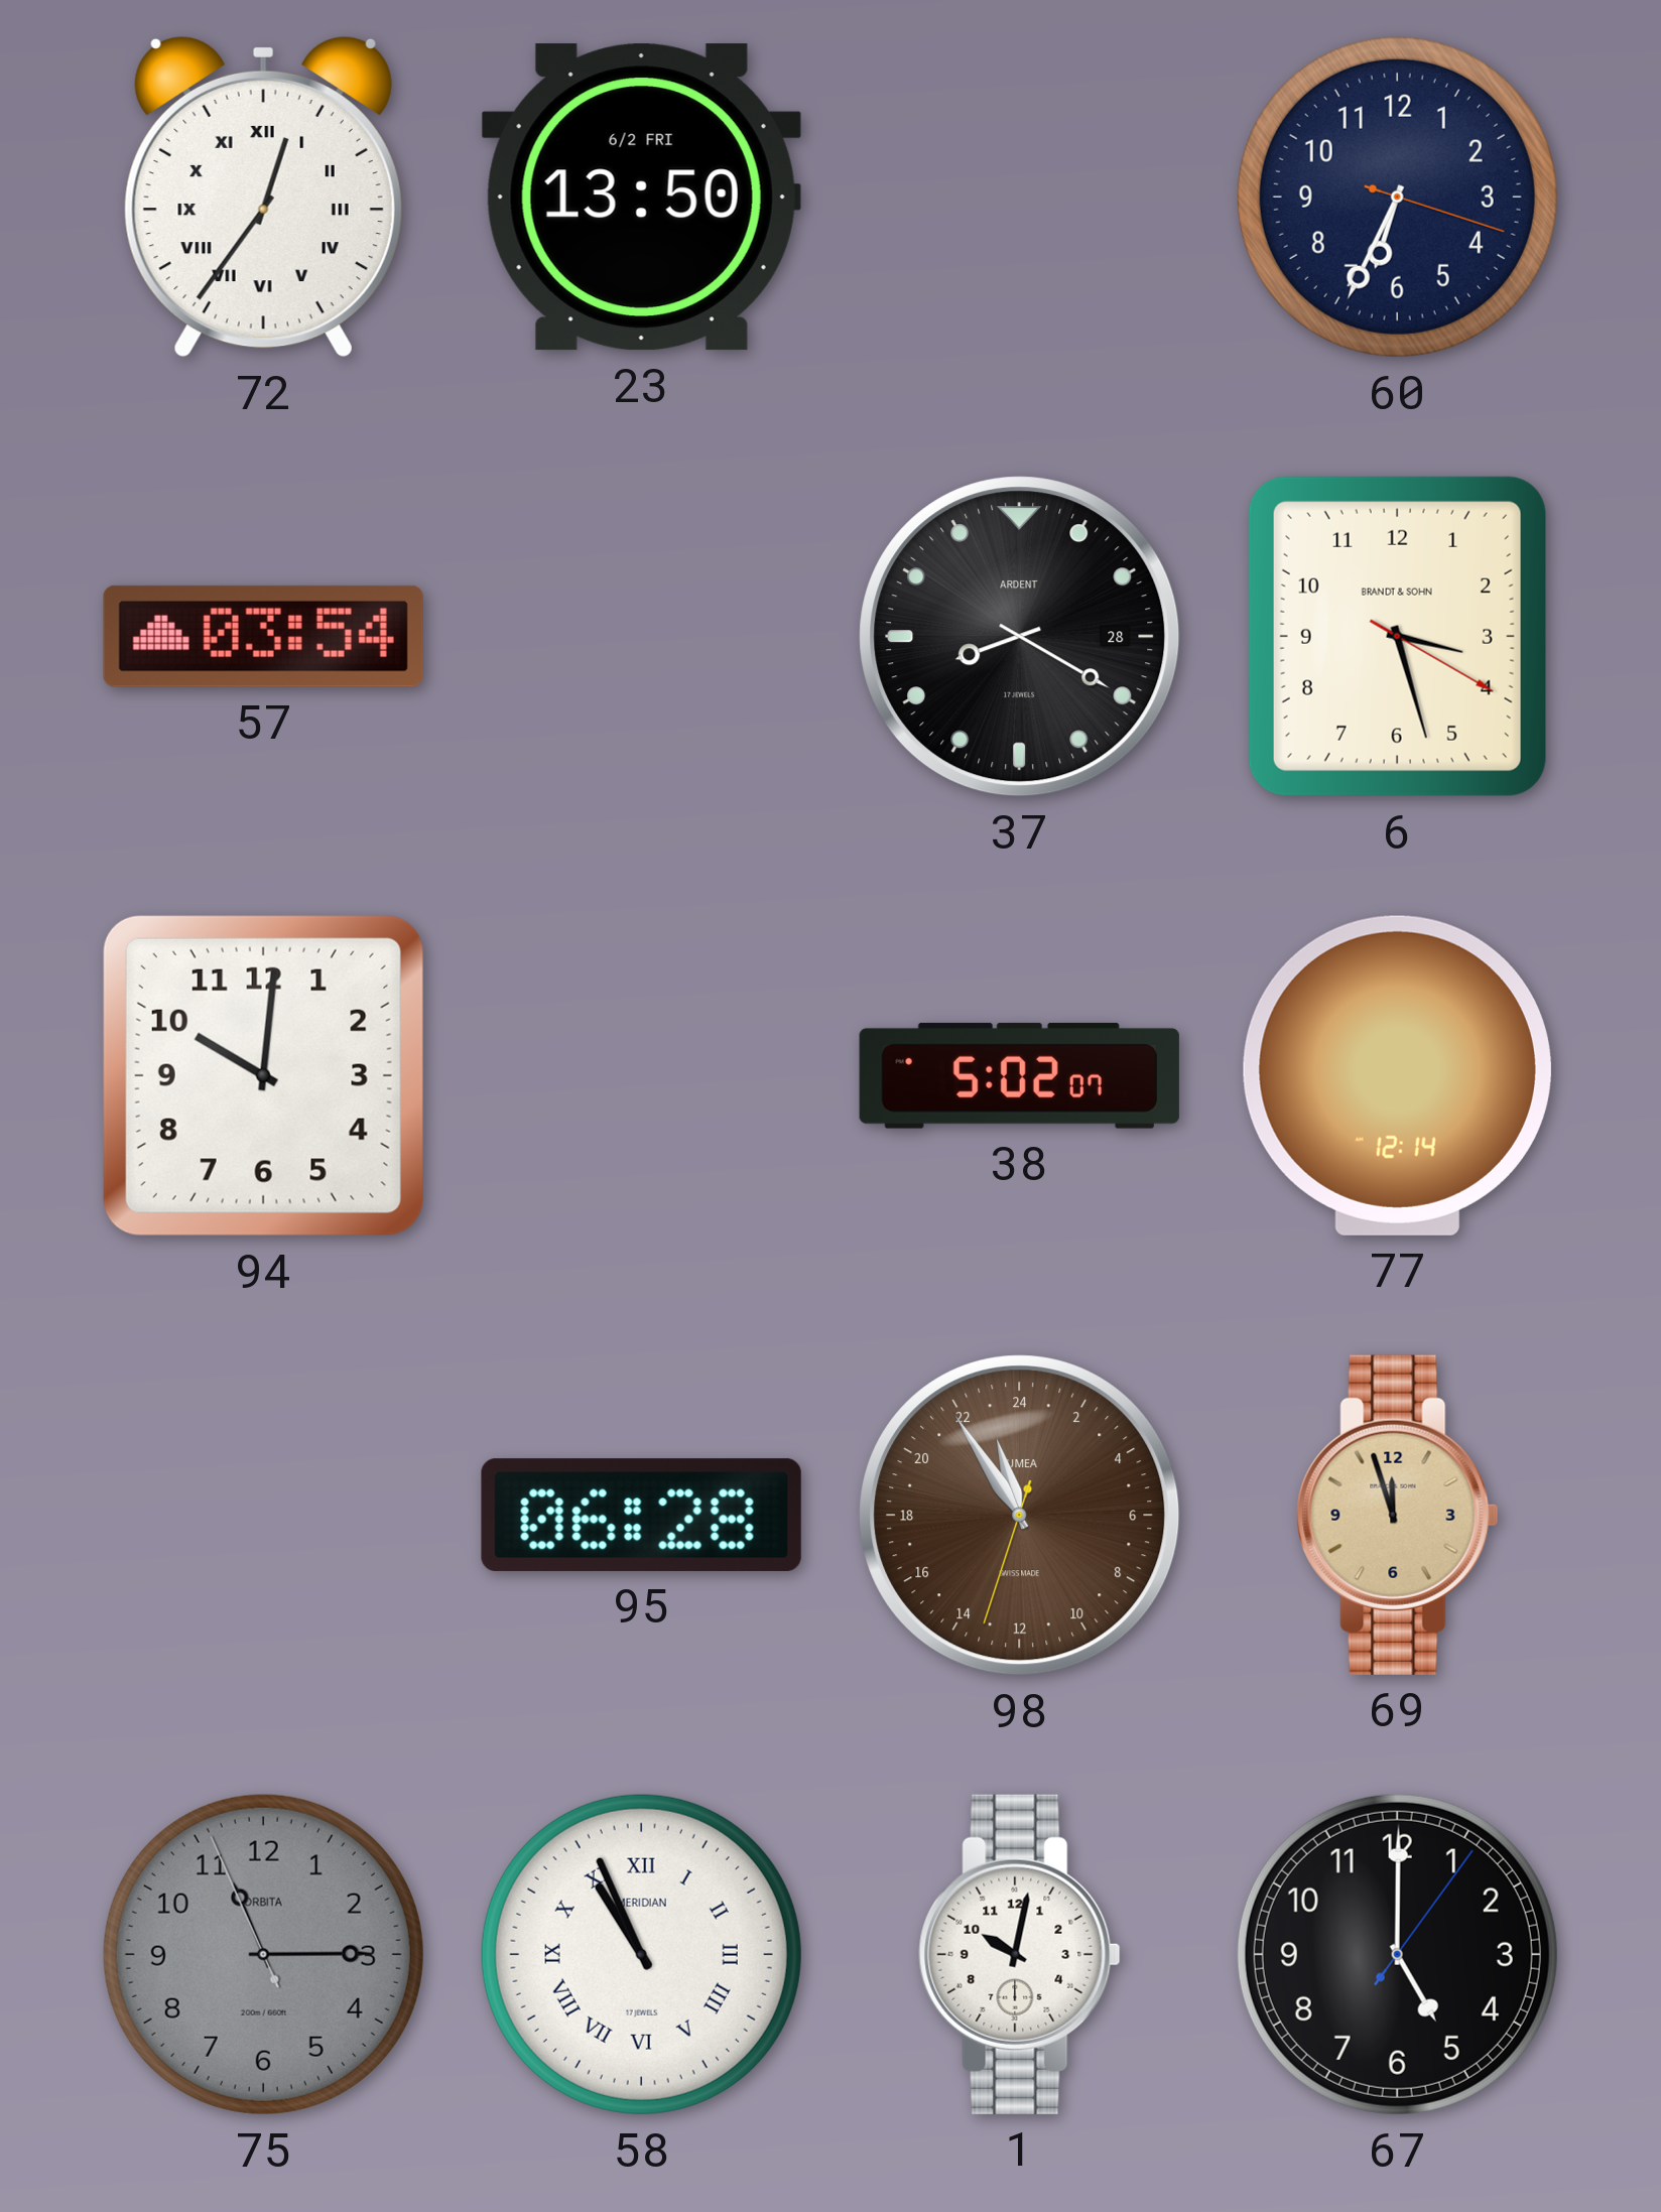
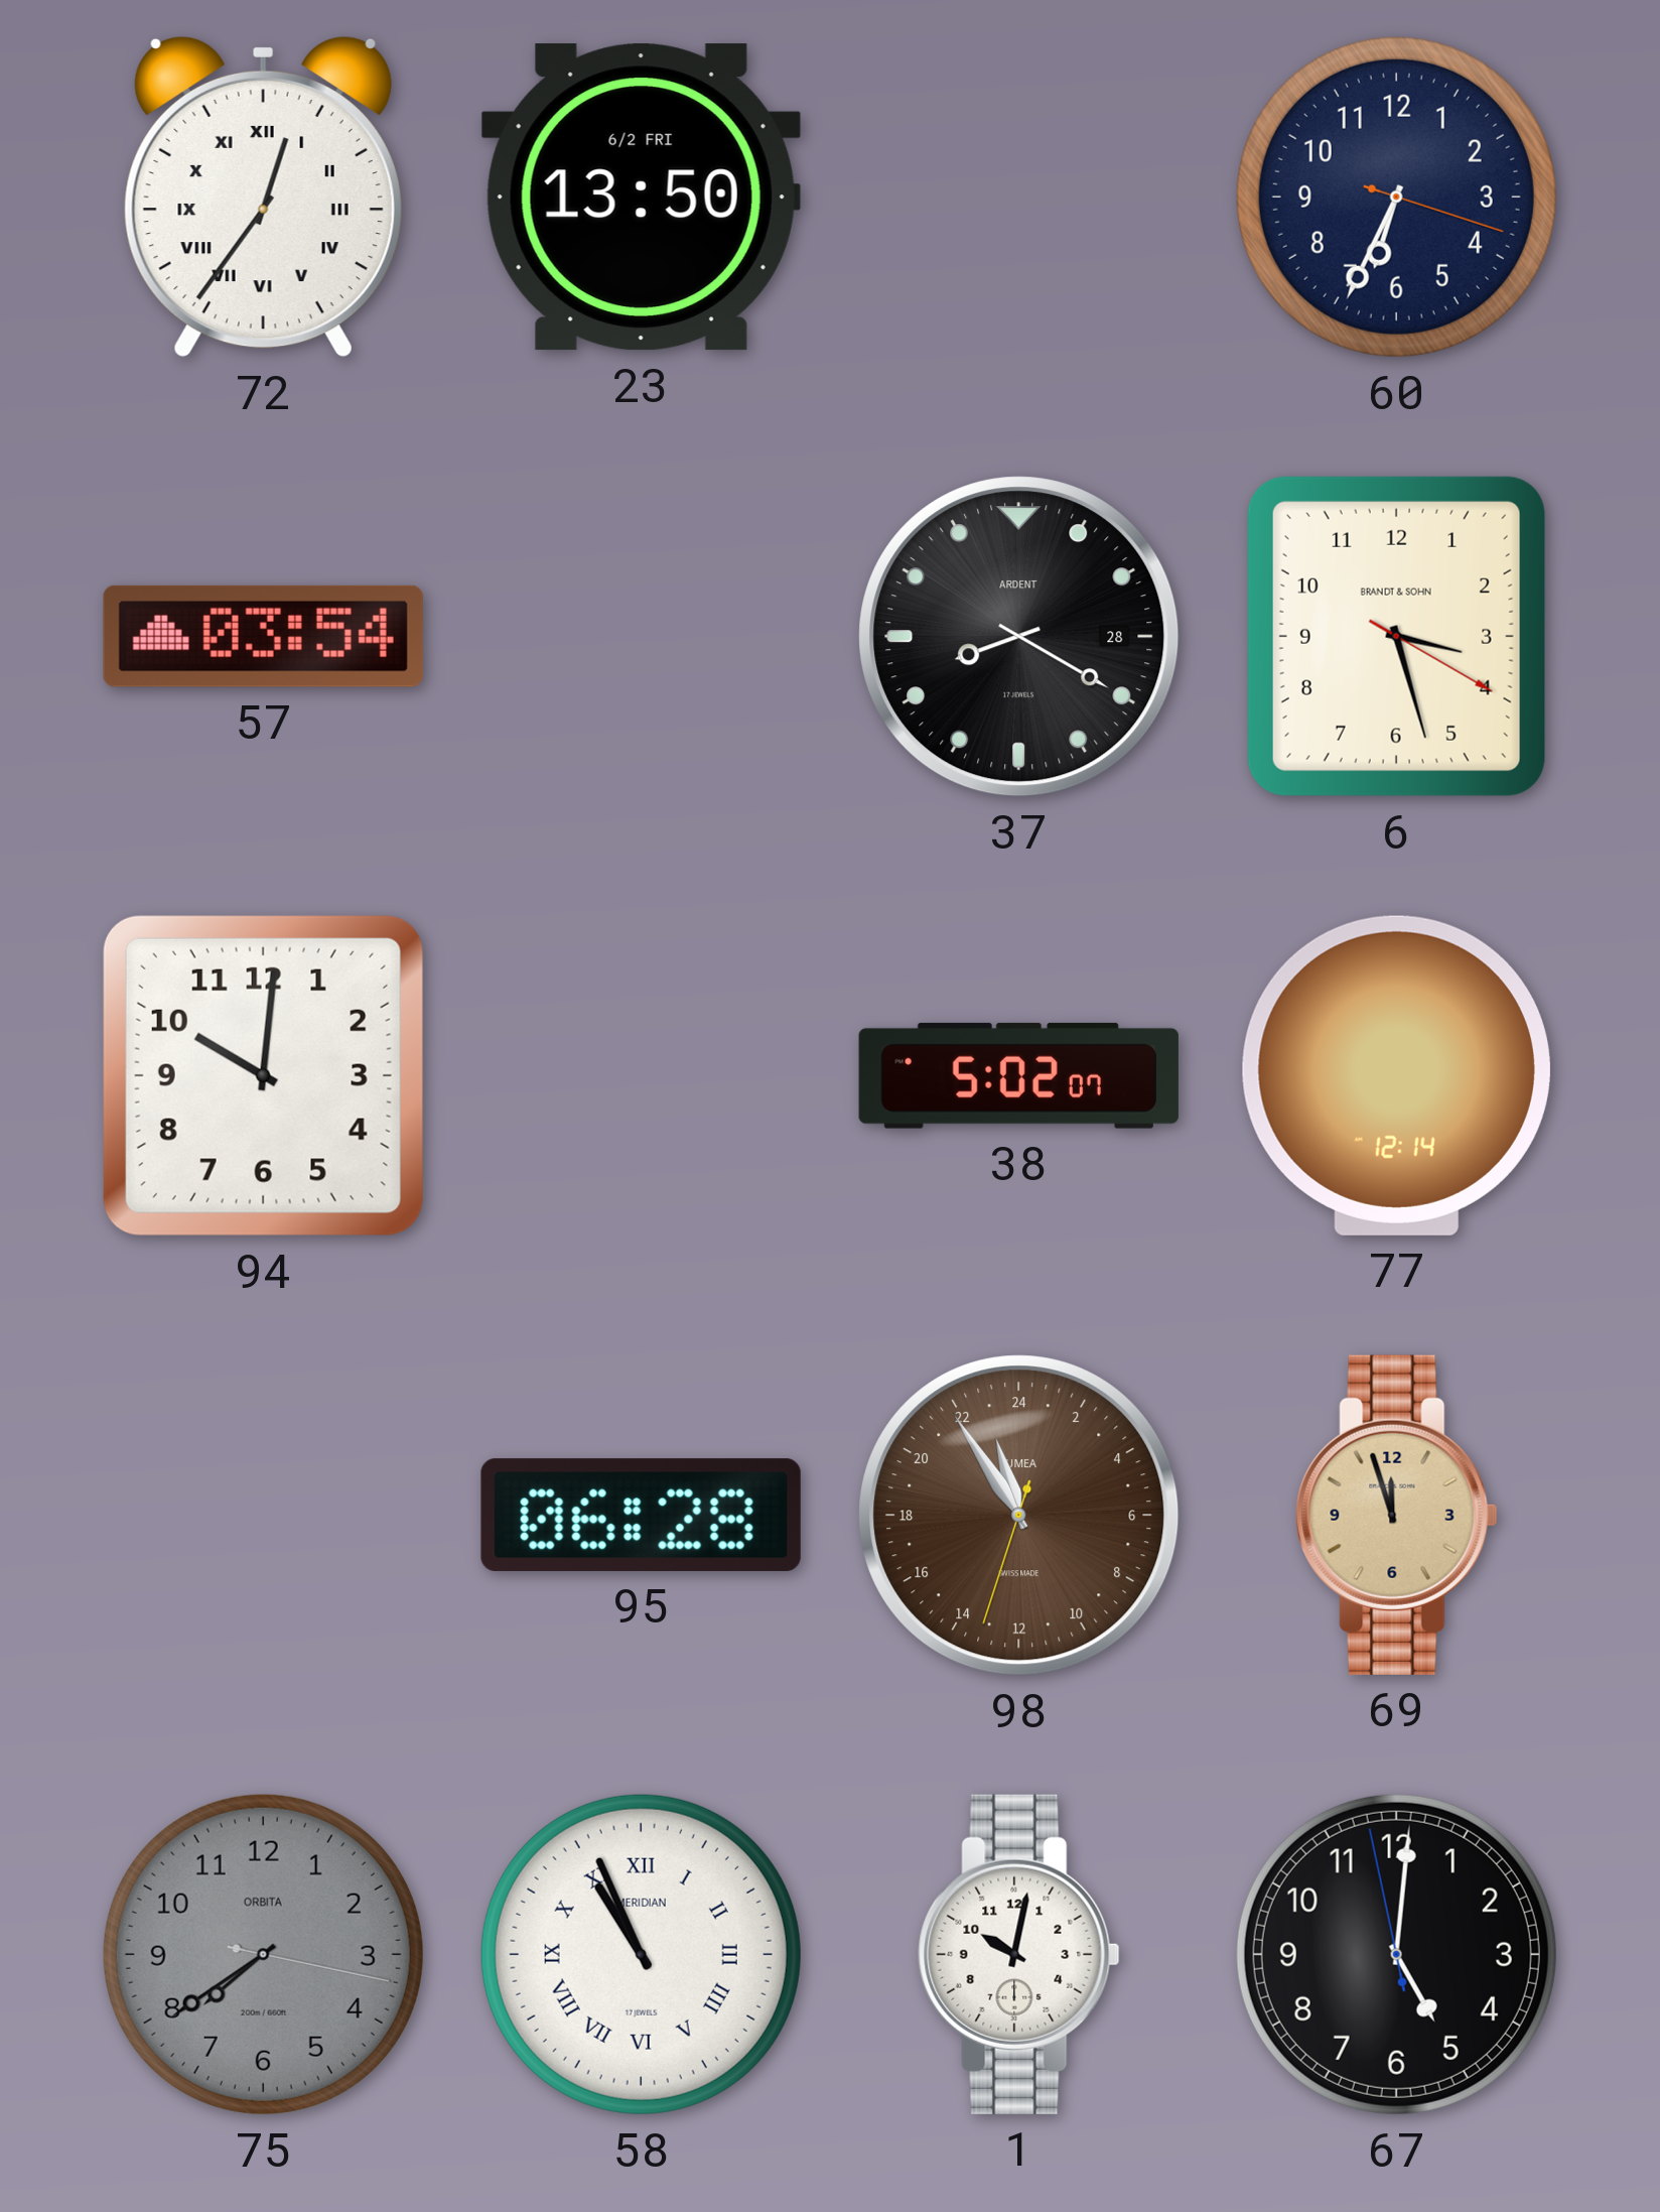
75: 11:14 -> 7:39
67: 5:00:06 -> 5:00:58
